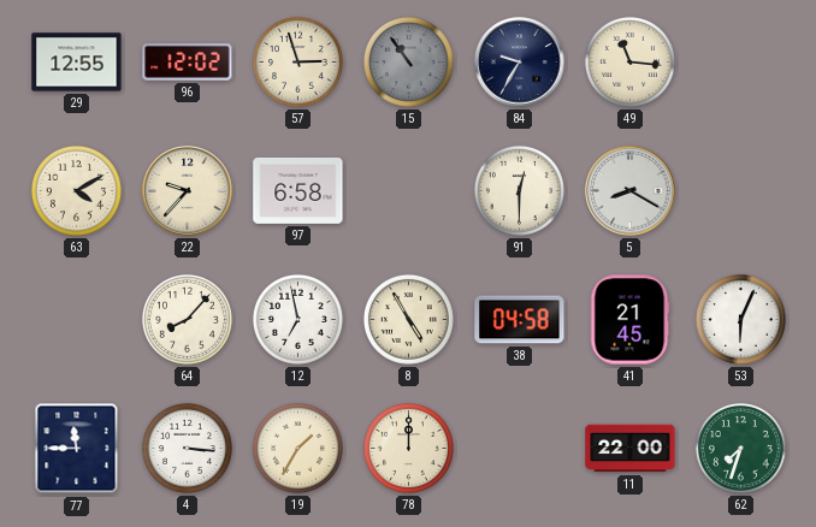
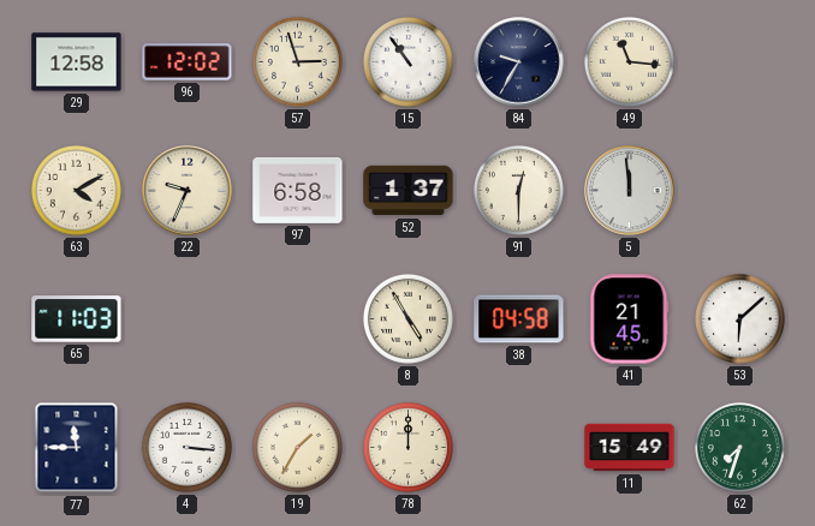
29: 12:55 -> 12:58
15 dial: grey -> white
22: 9:37 -> 9:34
52: none -> 1:37
5: 8:20 -> 11:59
65: none -> 11:03
64: 8:07 -> none
12: 6:58 -> none
53: 6:04 -> 6:08
11: 22:00 -> 15:49
